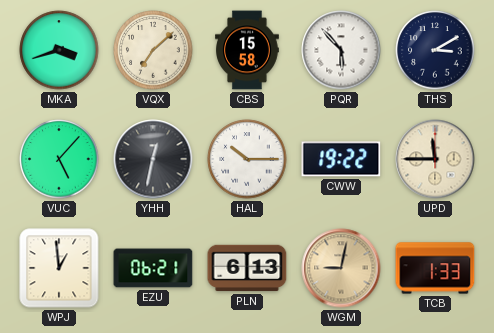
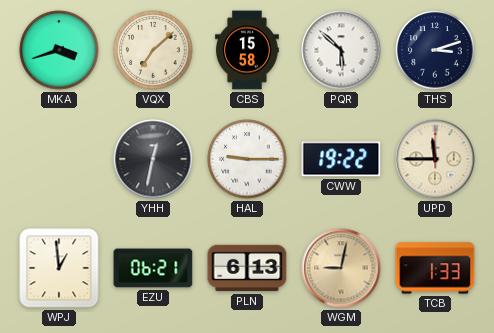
PQR: 5:53 -> 5:52
THS: 3:10 -> 3:12
VUC: 5:07 -> none
HAL: 10:15 -> 9:15
